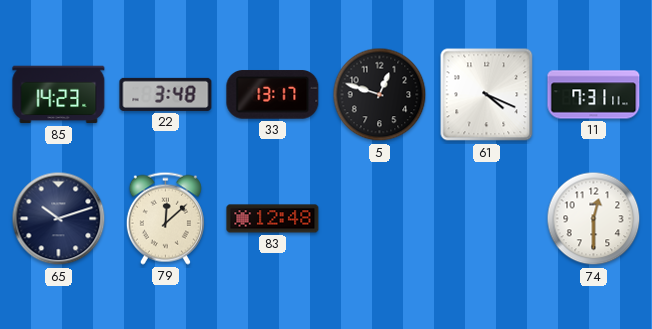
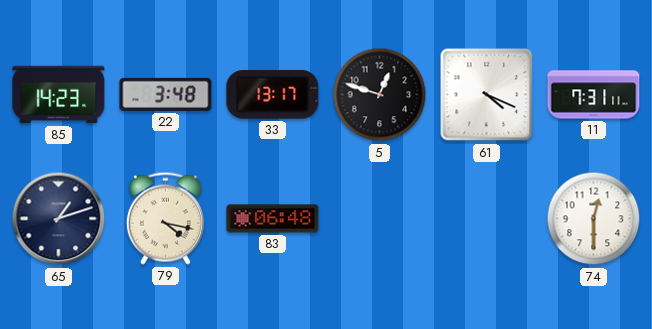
65: 10:12 -> 1:12
79: 12:08 -> 4:17
83: 12:48 -> 06:48
